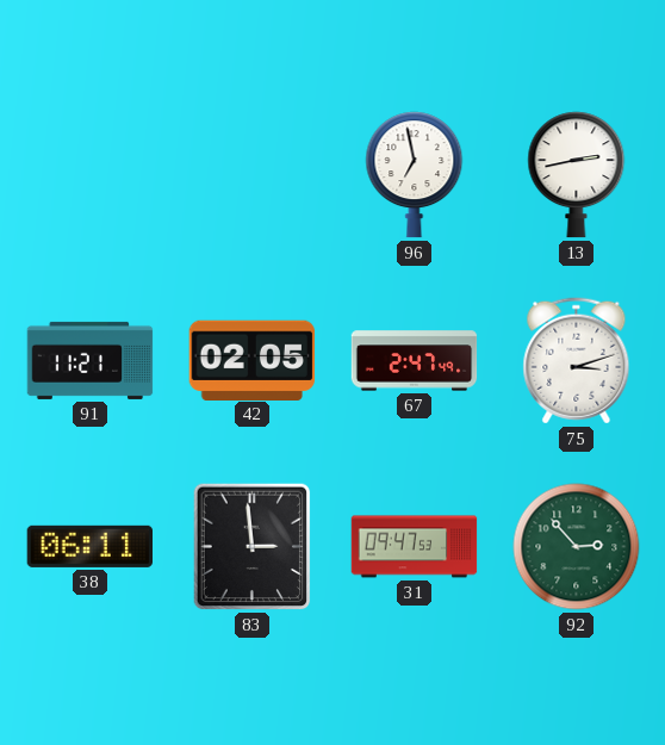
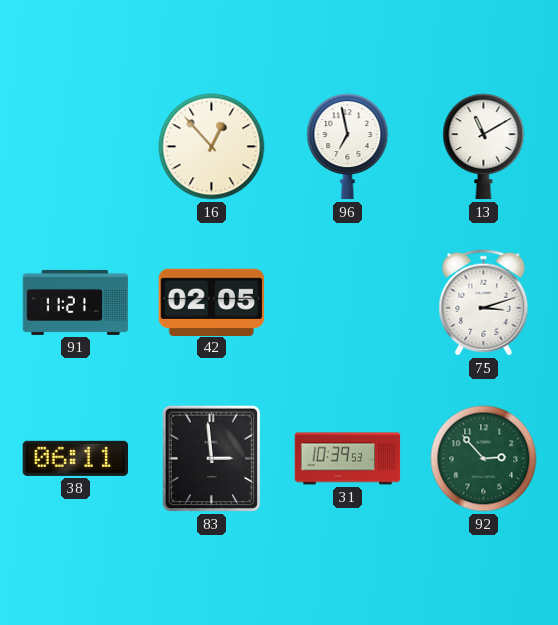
16: none -> 12:53
13: 2:43 -> 11:10
67: 2:47 -> none
31: 09:47 -> 10:39
